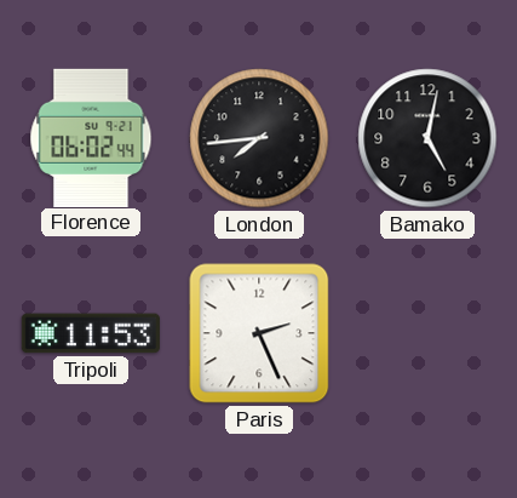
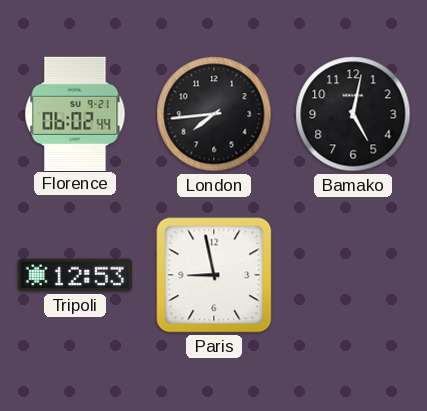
Tripoli: 11:53 -> 12:53
Paris: 2:26 -> 8:58
